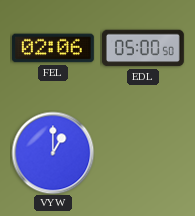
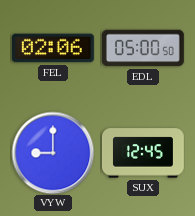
VYW: 1:00 -> 9:00
SUX: none -> 12:45
